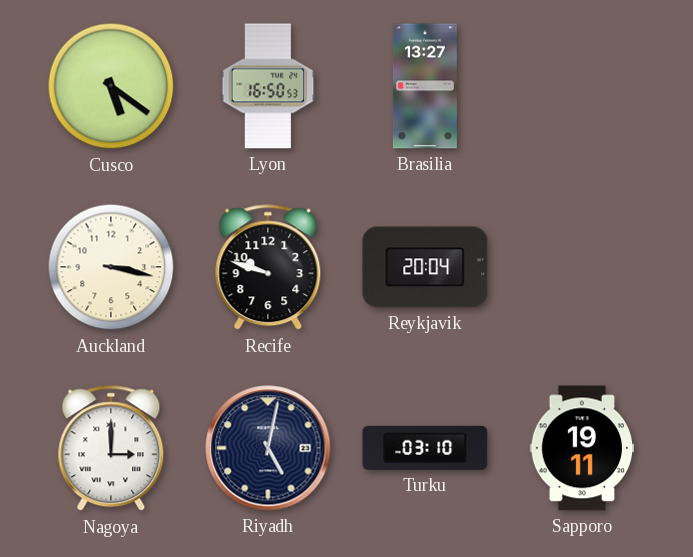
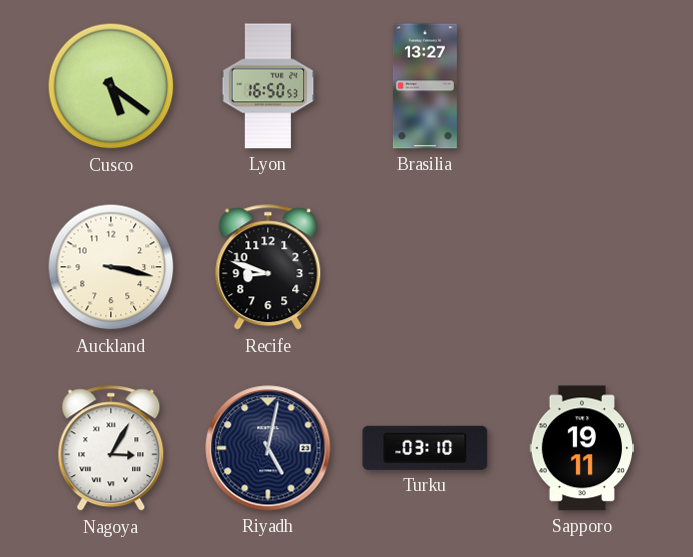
Recife: 9:48 -> 8:48
Reykjavik: 20:04 -> none
Nagoya: 3:00 -> 3:05
